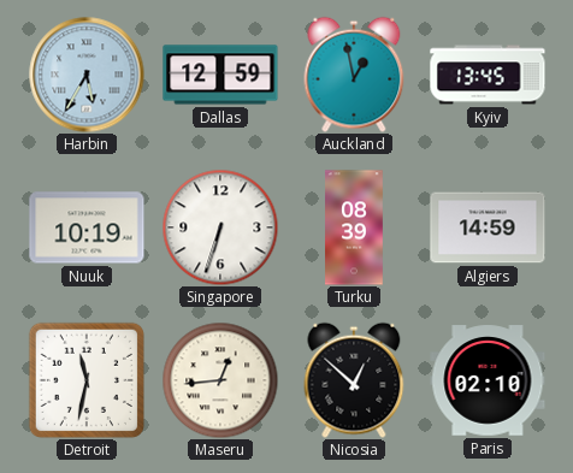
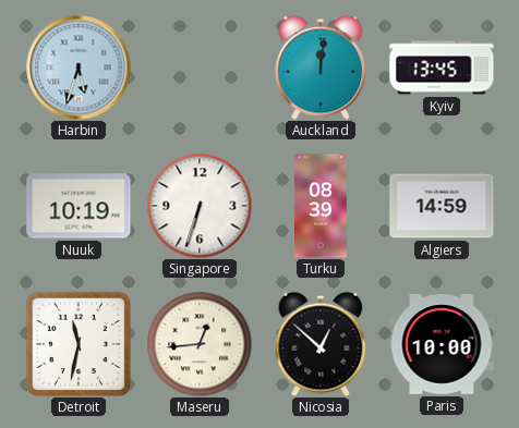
Harbin: 5:35 -> 5:33
Dallas: 12:59 -> none
Auckland: 12:58 -> 12:01
Paris: 02:10 -> 10:00
